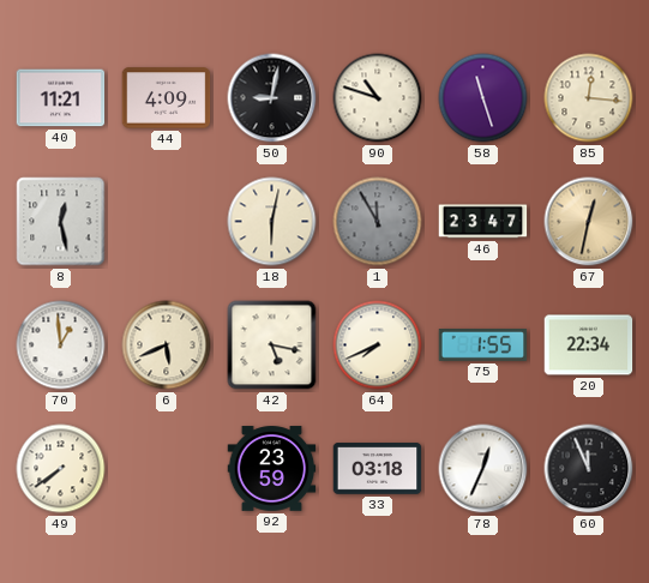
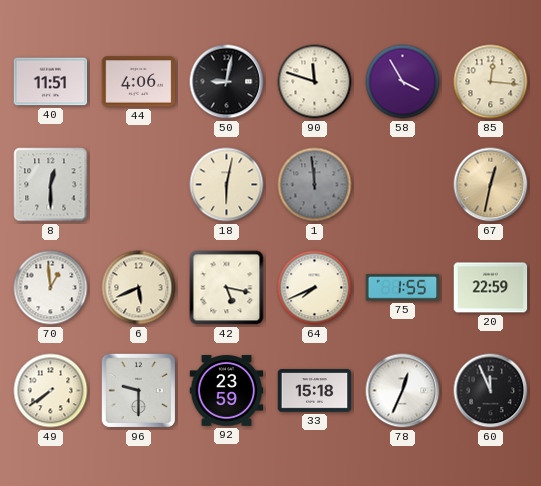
40: 11:21 -> 11:51
44: 4:09 -> 4:06
90: 10:48 -> 11:48
58: 11:27 -> 3:55
8: 12:28 -> 12:30
1: 11:55 -> 11:59
46: 23:47 -> none
20: 22:34 -> 22:59
96: none -> 9:30
33: 03:18 -> 15:18
